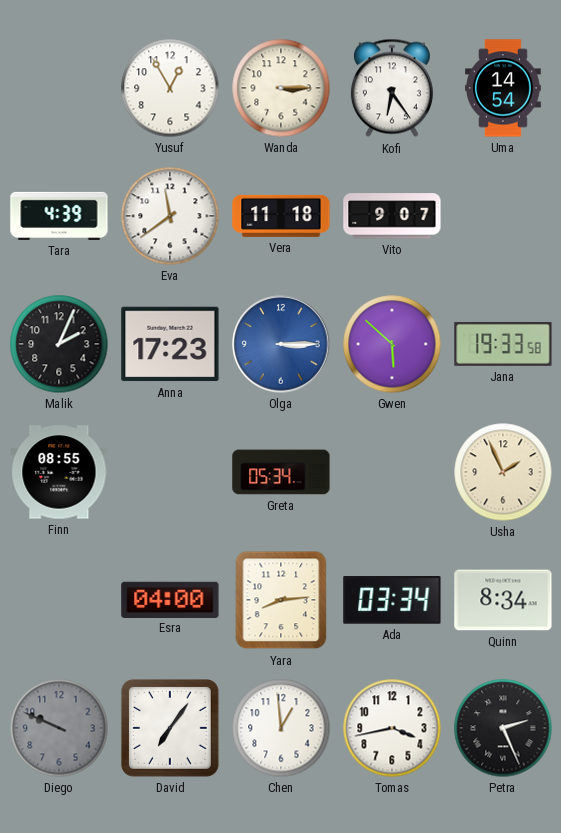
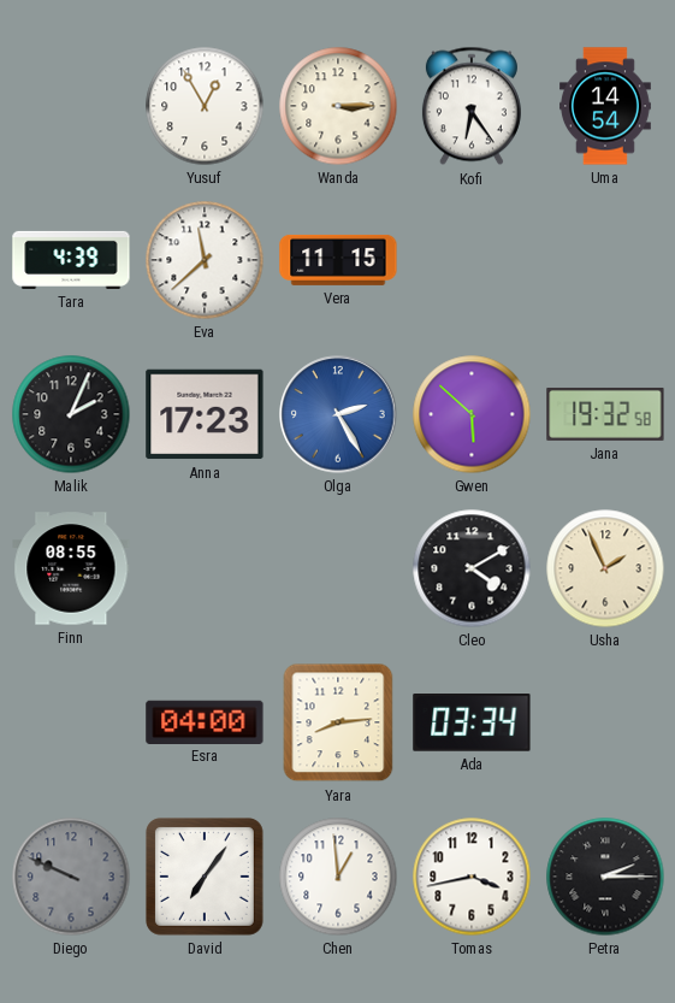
Eva: 11:39 -> 11:38
Vera: 11:18 -> 11:15
Vito: 9:07 -> none
Olga: 3:15 -> 2:25
Jana: 19:33 -> 19:32
Greta: 05:34 -> none
Cleo: none -> 4:10
Quinn: 8:34 -> none
Petra: 2:26 -> 2:15
